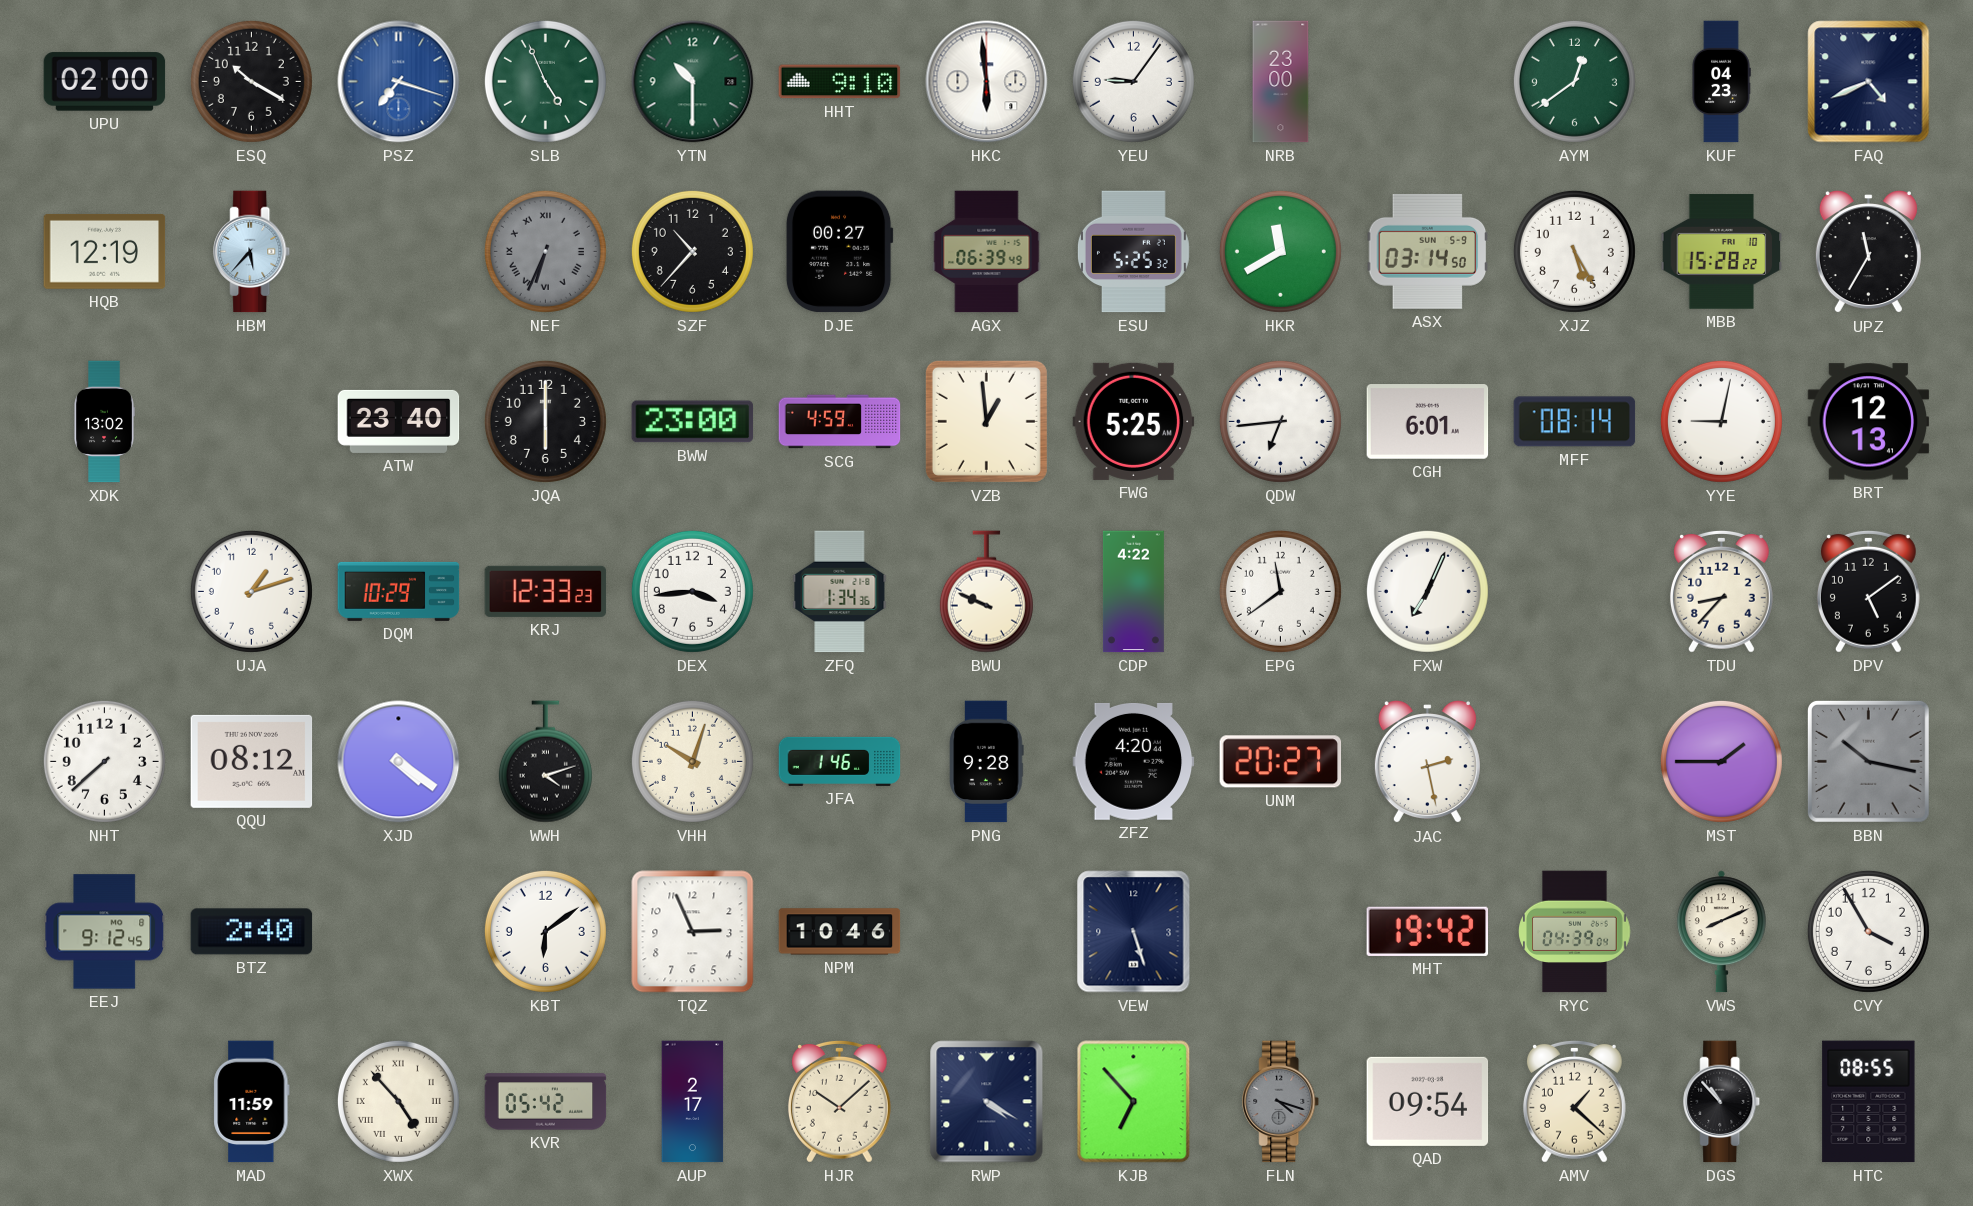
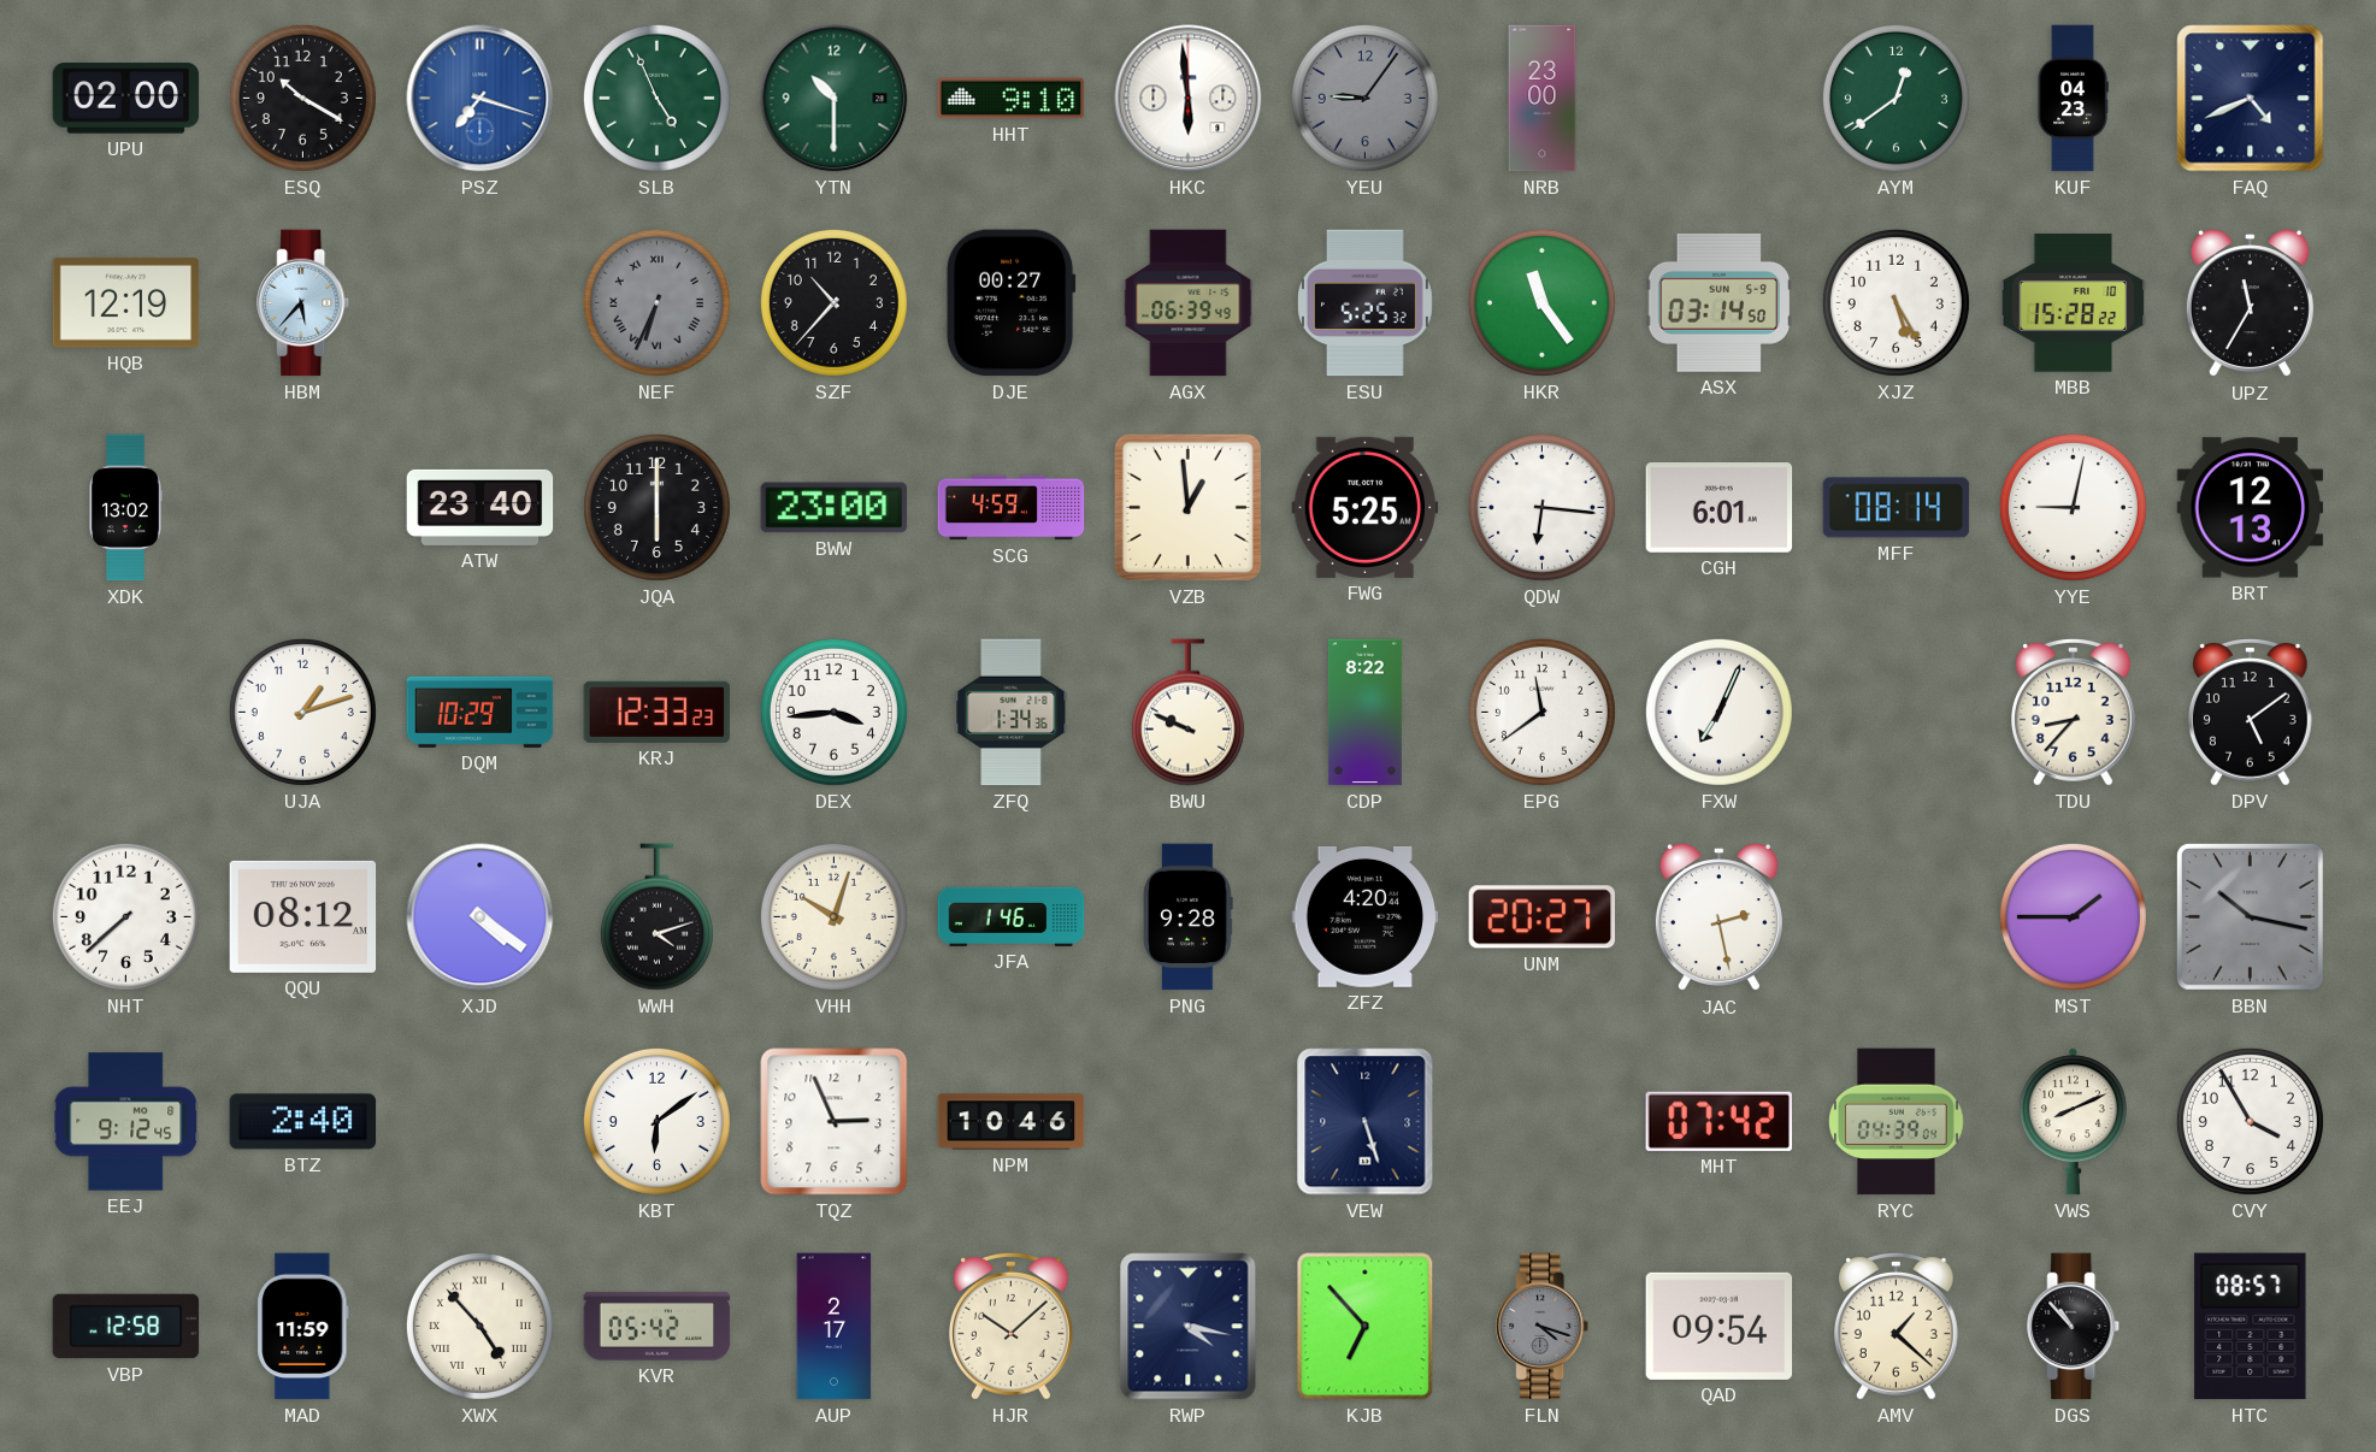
YEU dial: white -> grey
HKR: 11:40 -> 11:24
QDW: 6:44 -> 6:16
CDP: 4:22 -> 8:22
MHT: 19:42 -> 07:42
VBP: none -> 12:58
RWP: 4:20 -> 4:17
HTC: 08:55 -> 08:57
